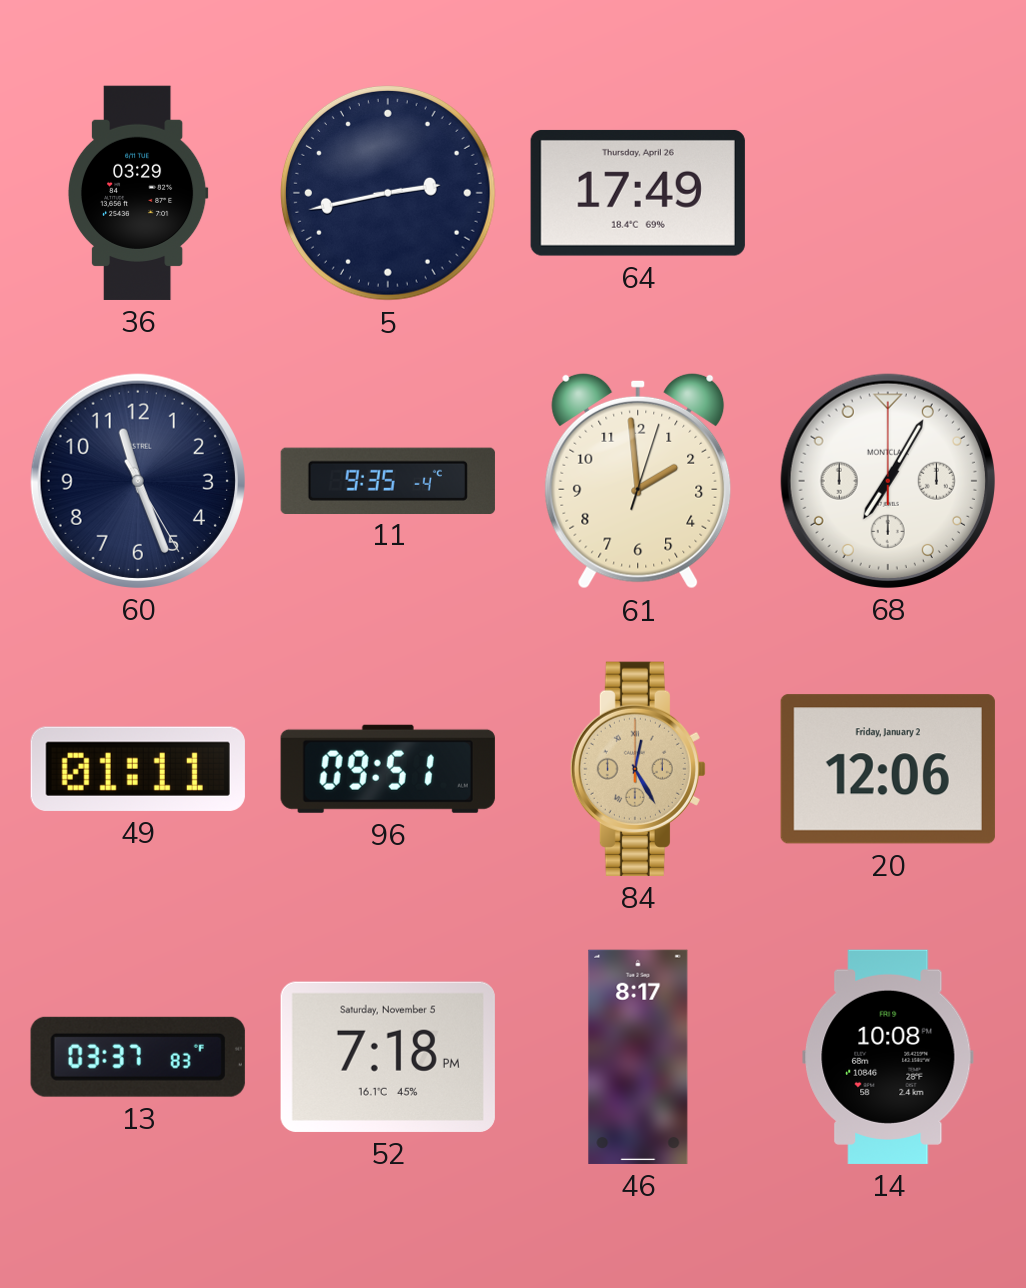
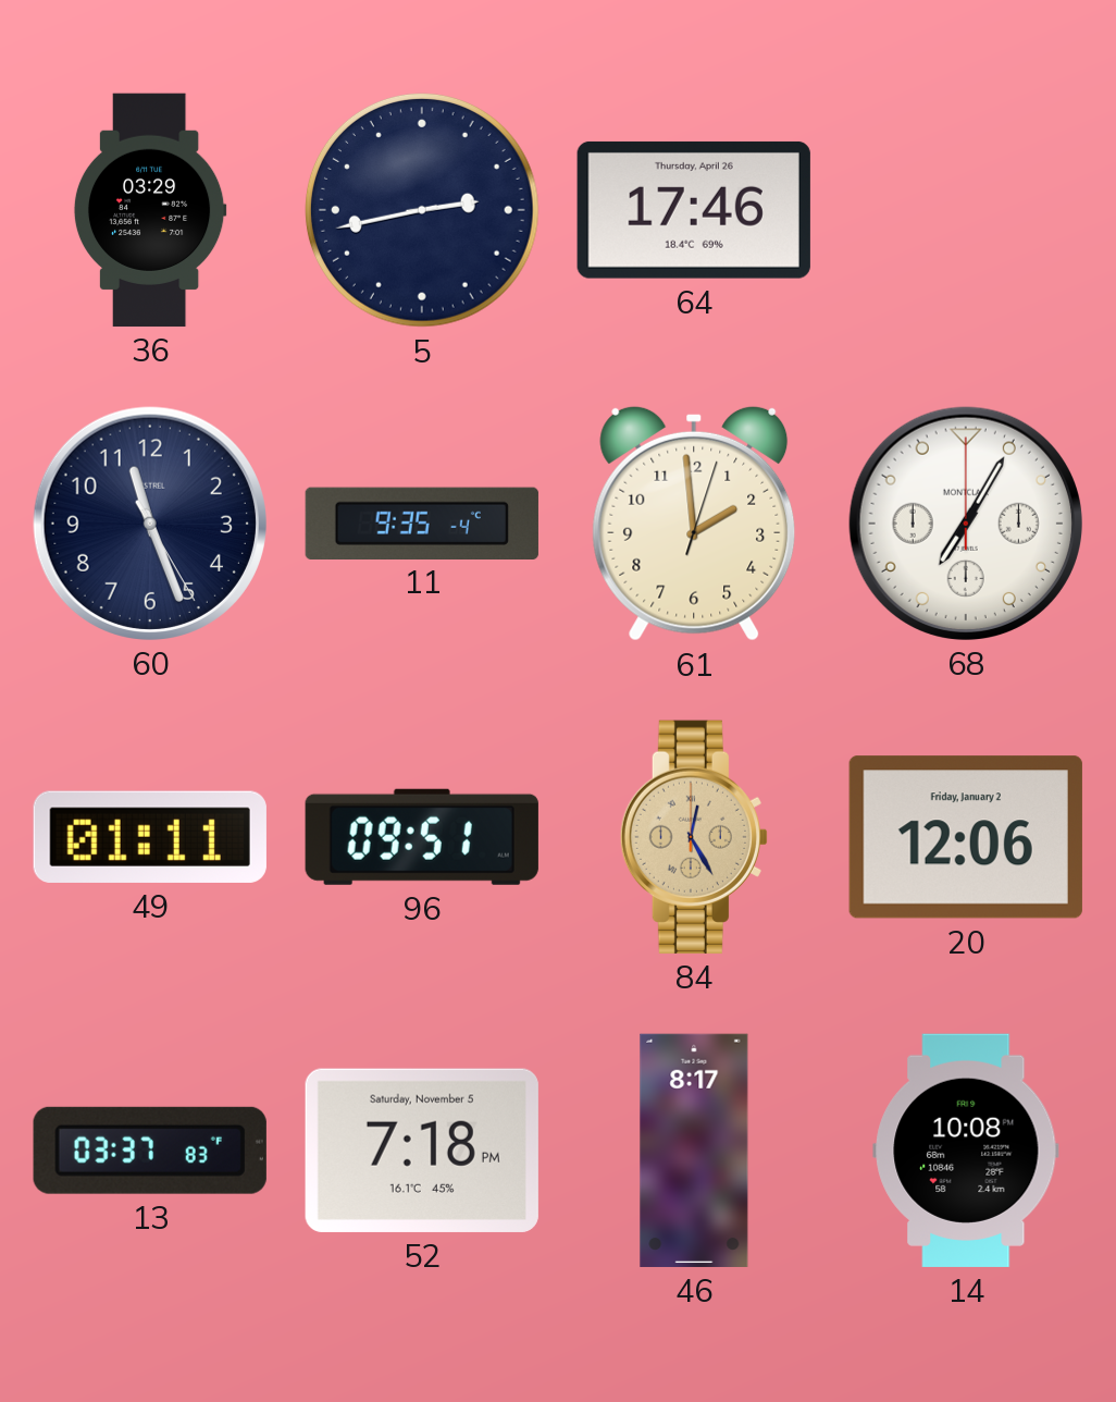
64: 17:49 -> 17:46
